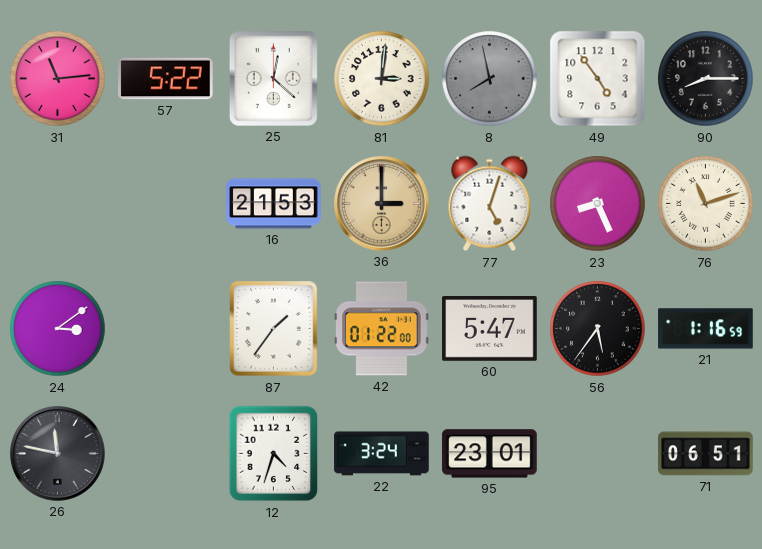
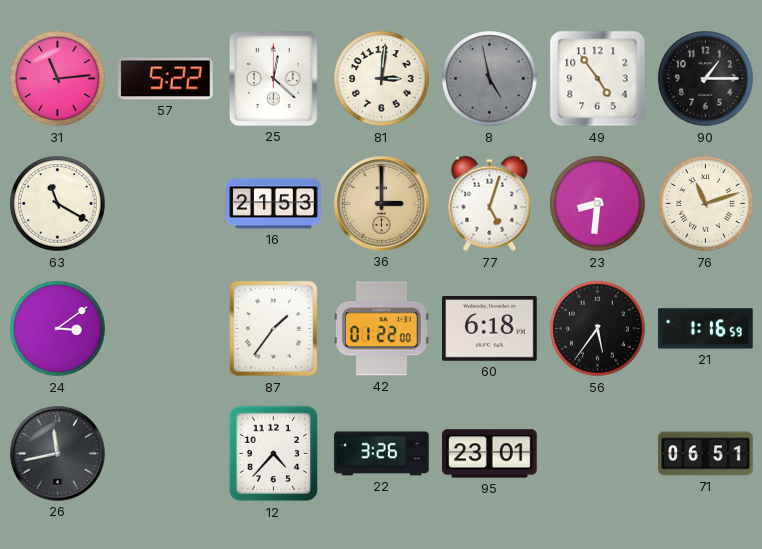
8: 7:58 -> 4:58
90: 8:15 -> 1:15
63: none -> 11:20
23: 8:26 -> 8:31
60: 5:47 -> 6:18
26: 11:47 -> 11:43
12: 4:33 -> 4:37
22: 3:24 -> 3:26
